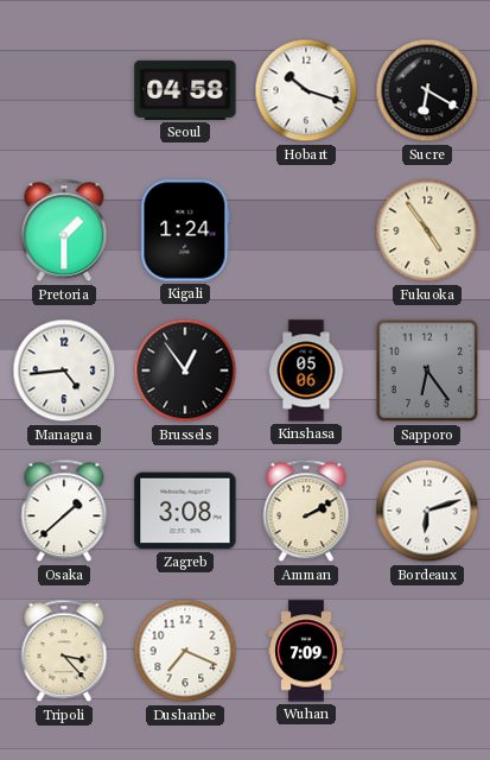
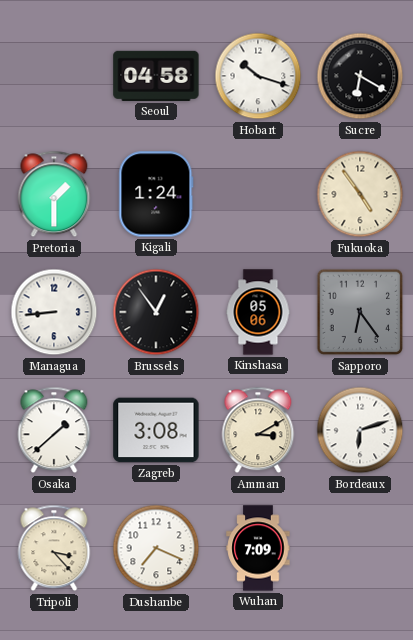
Managua: 4:44 -> 8:44
Amman: 2:10 -> 3:10
